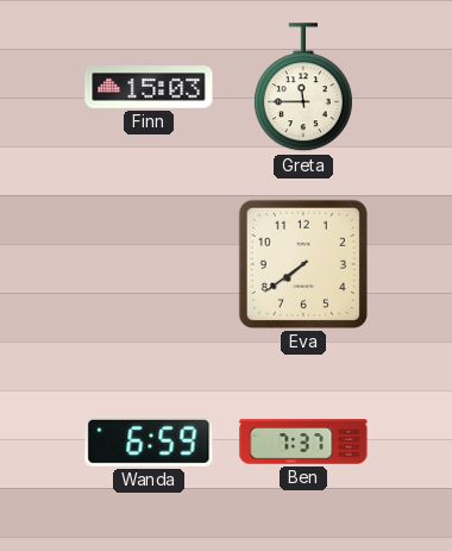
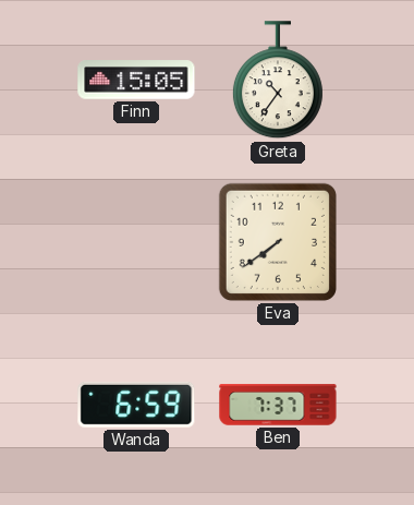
Finn: 15:03 -> 15:05
Greta: 11:45 -> 10:36
